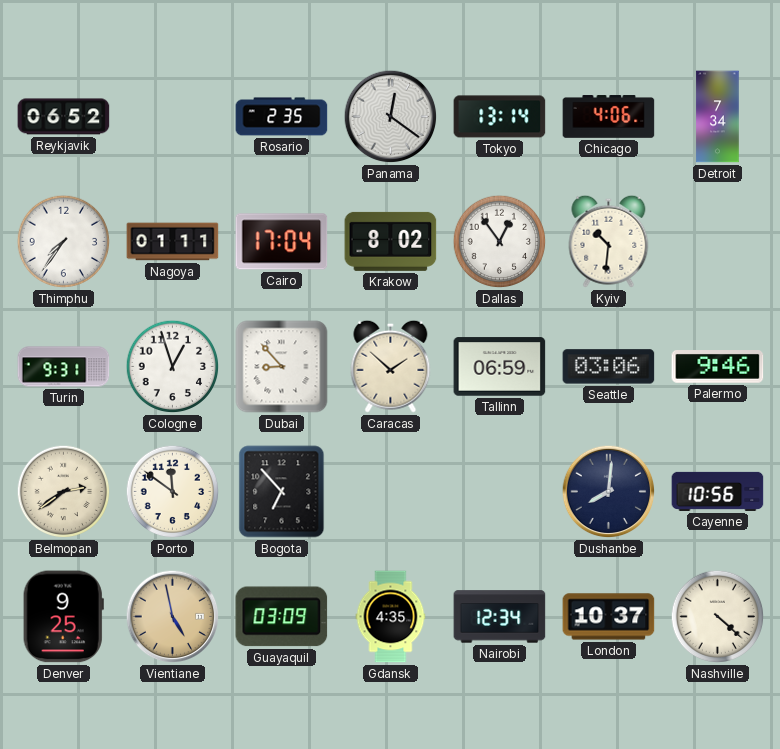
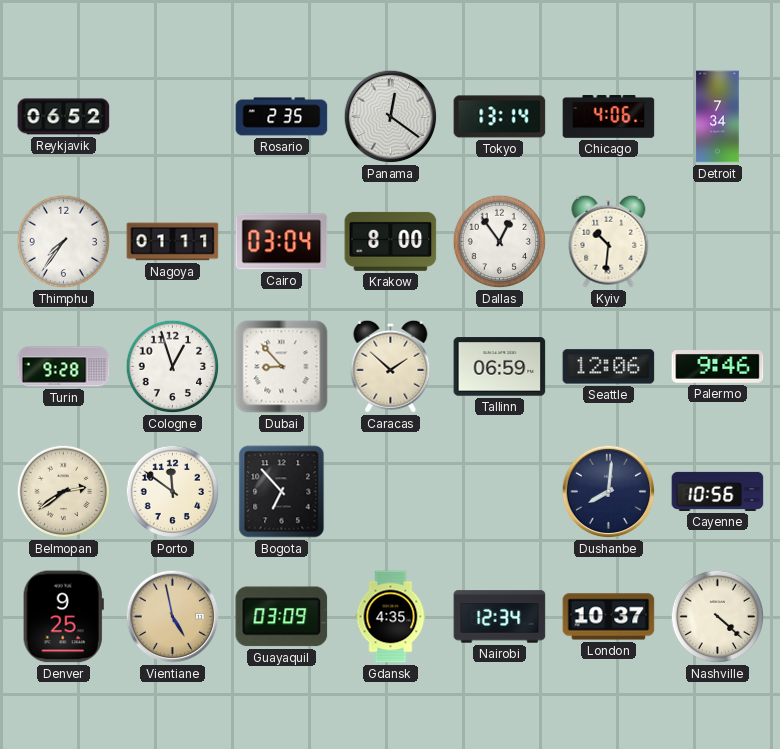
Cairo: 17:04 -> 03:04
Krakow: 8:02 -> 8:00
Turin: 9:31 -> 9:28
Seattle: 03:06 -> 12:06
